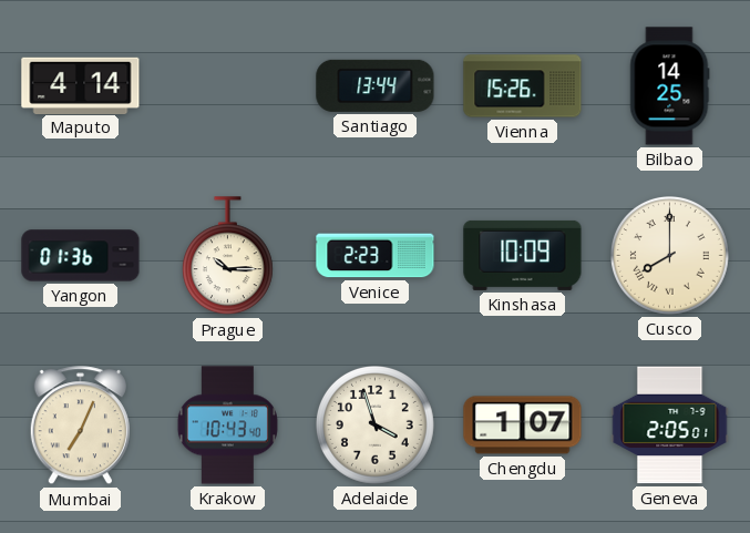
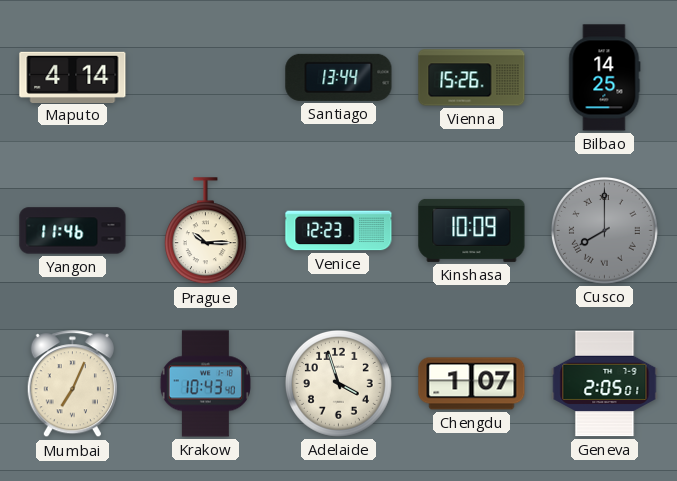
Yangon: 01:36 -> 11:46
Venice: 2:23 -> 12:23
Cusco dial: cream -> grey
